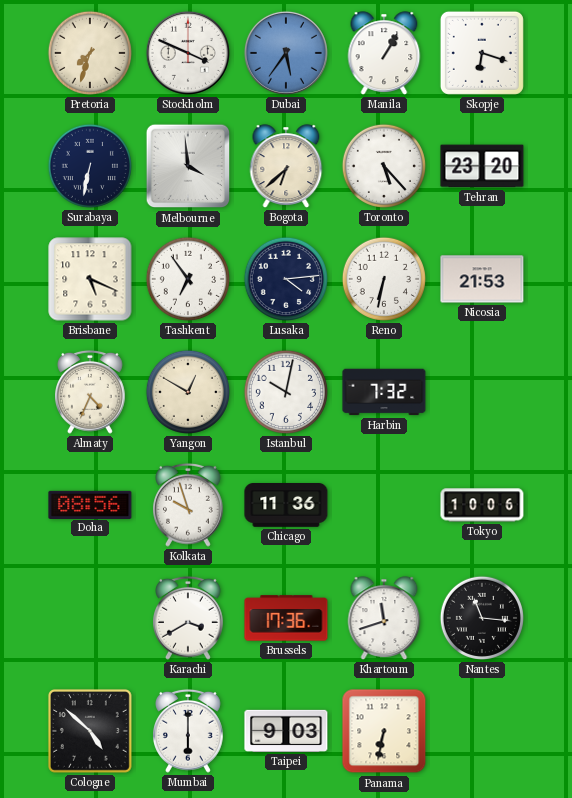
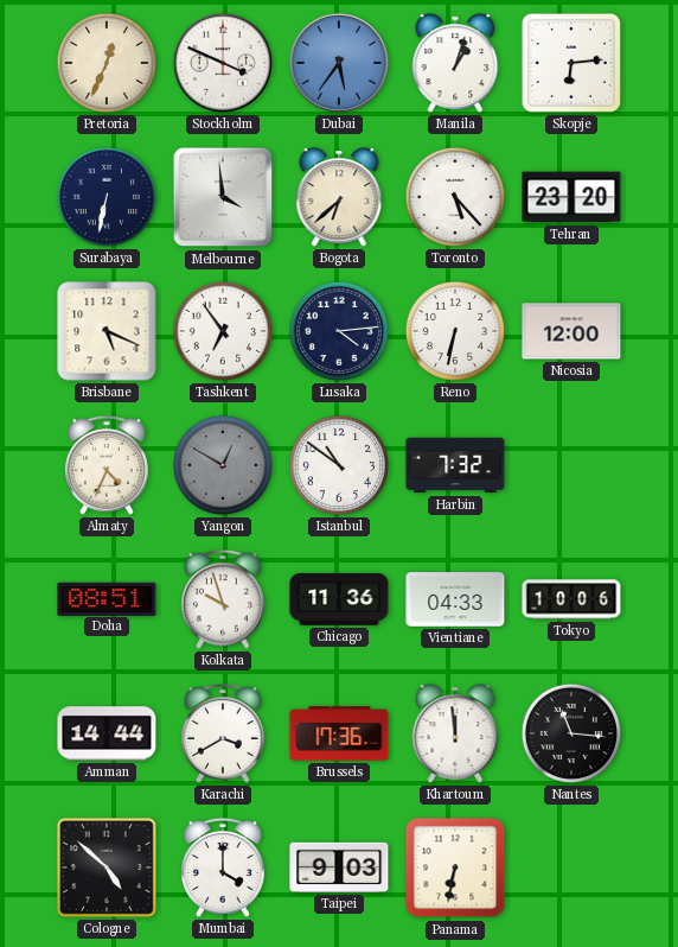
Pretoria: 7:33 -> 12:34
Manila: 1:05 -> 1:03
Skopje: 6:18 -> 6:14
Nicosia: 21:53 -> 12:00
Yangon dial: cream -> grey
Istanbul: 10:02 -> 10:51
Doha: 08:56 -> 08:51
Vientiane: none -> 04:33
Amman: none -> 14:44
Khartoum: 11:42 -> 11:59
Mumbai: 6:00 -> 4:00
